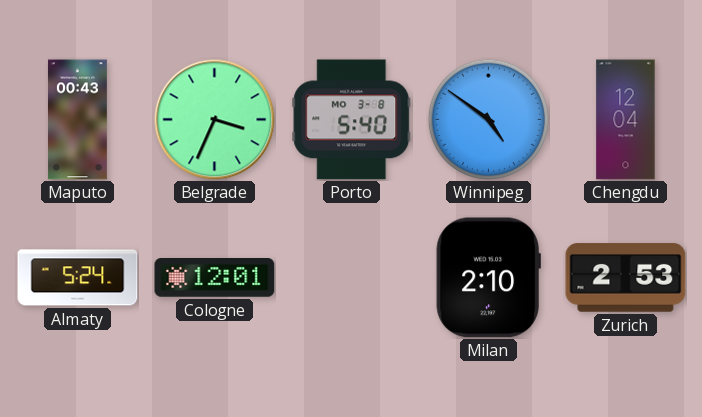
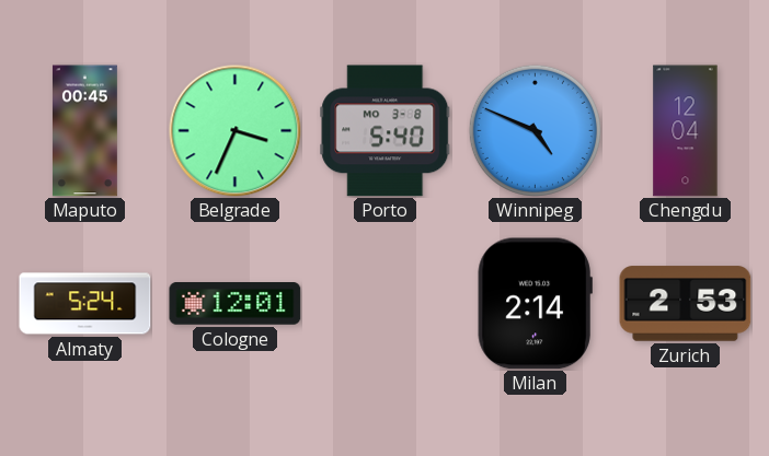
Maputo: 00:43 -> 00:45
Winnipeg: 4:51 -> 4:49
Milan: 2:10 -> 2:14
